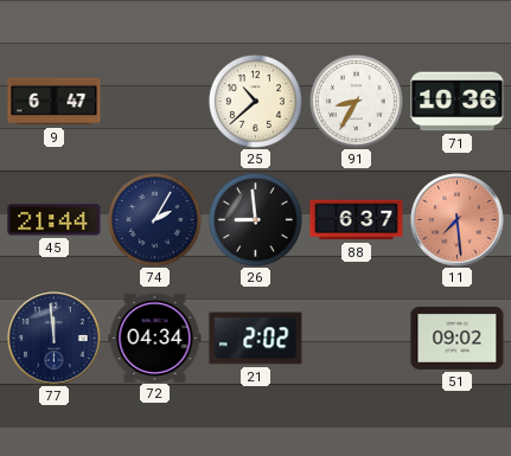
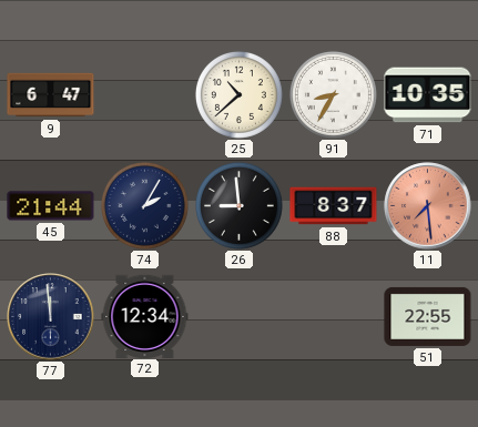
71: 10:36 -> 10:35
88: 6:37 -> 8:37
72: 04:34 -> 12:34
21: 2:02 -> none
51: 09:02 -> 22:55
